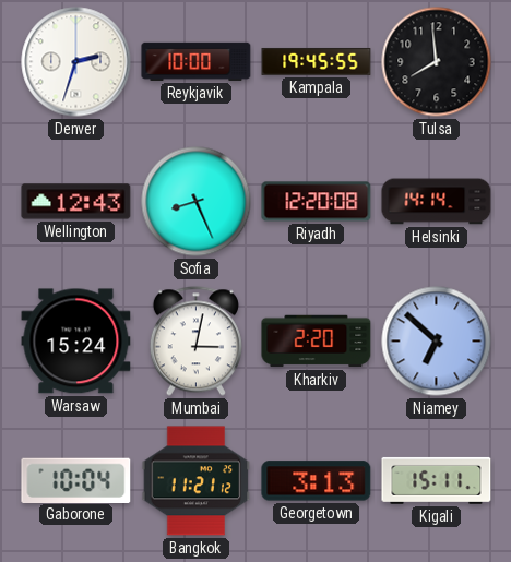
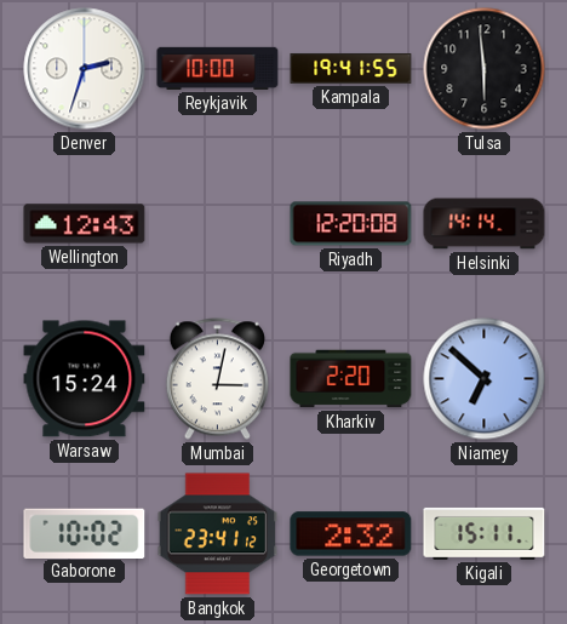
Kampala: 19:45 -> 19:41
Tulsa: 7:59 -> 5:59
Sofia: 8:26 -> none
Gaborone: 10:04 -> 10:02
Bangkok: 11:21 -> 23:41
Georgetown: 3:13 -> 2:32
